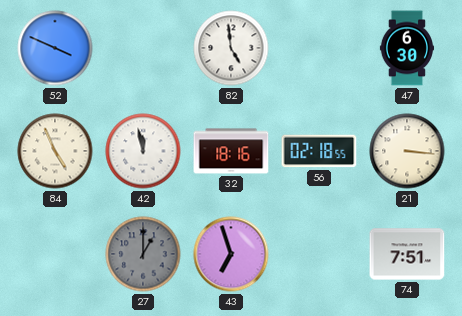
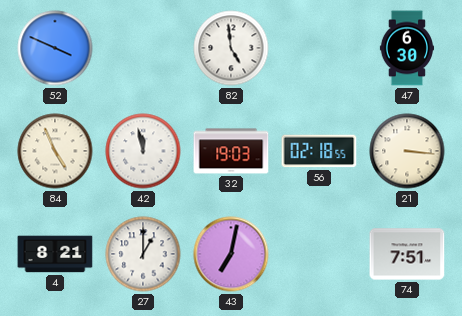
32: 18:16 -> 19:03
4: none -> 8:21
27 dial: grey -> white
43: 6:57 -> 7:02
